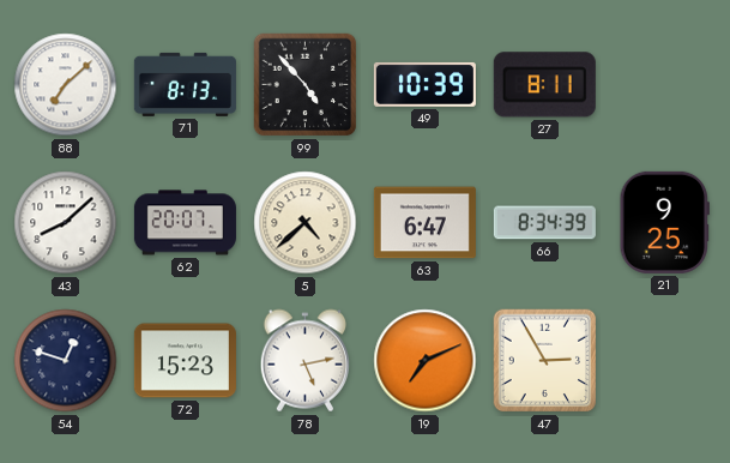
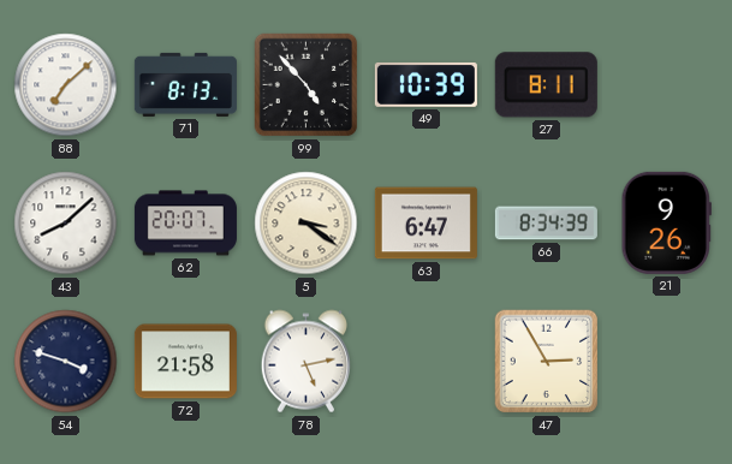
5: 4:38 -> 3:21
21: 9:25 -> 9:26
54: 12:48 -> 3:48
72: 15:23 -> 21:58
19: 7:11 -> none
